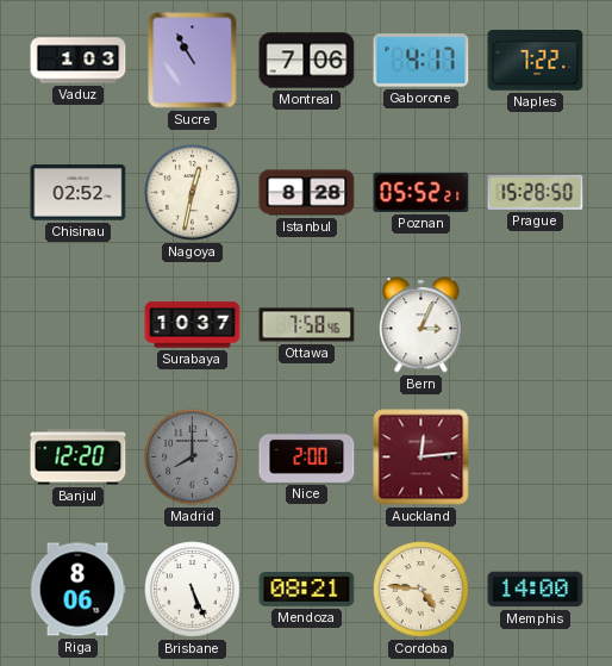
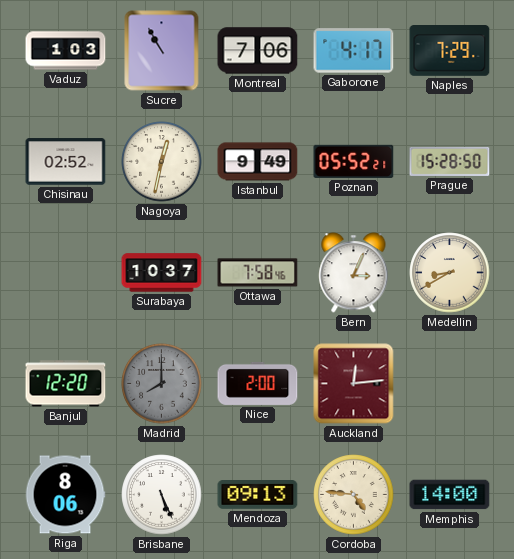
Naples: 7:22 -> 7:29
Istanbul: 8:28 -> 9:49
Medellin: none -> 8:40
Mendoza: 08:21 -> 09:13
